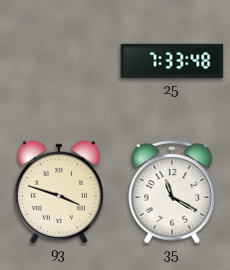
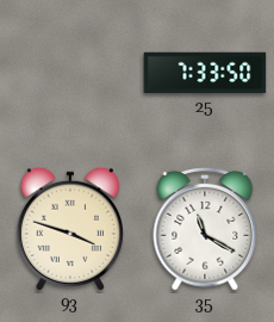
25: 7:33:48 -> 7:33:50
